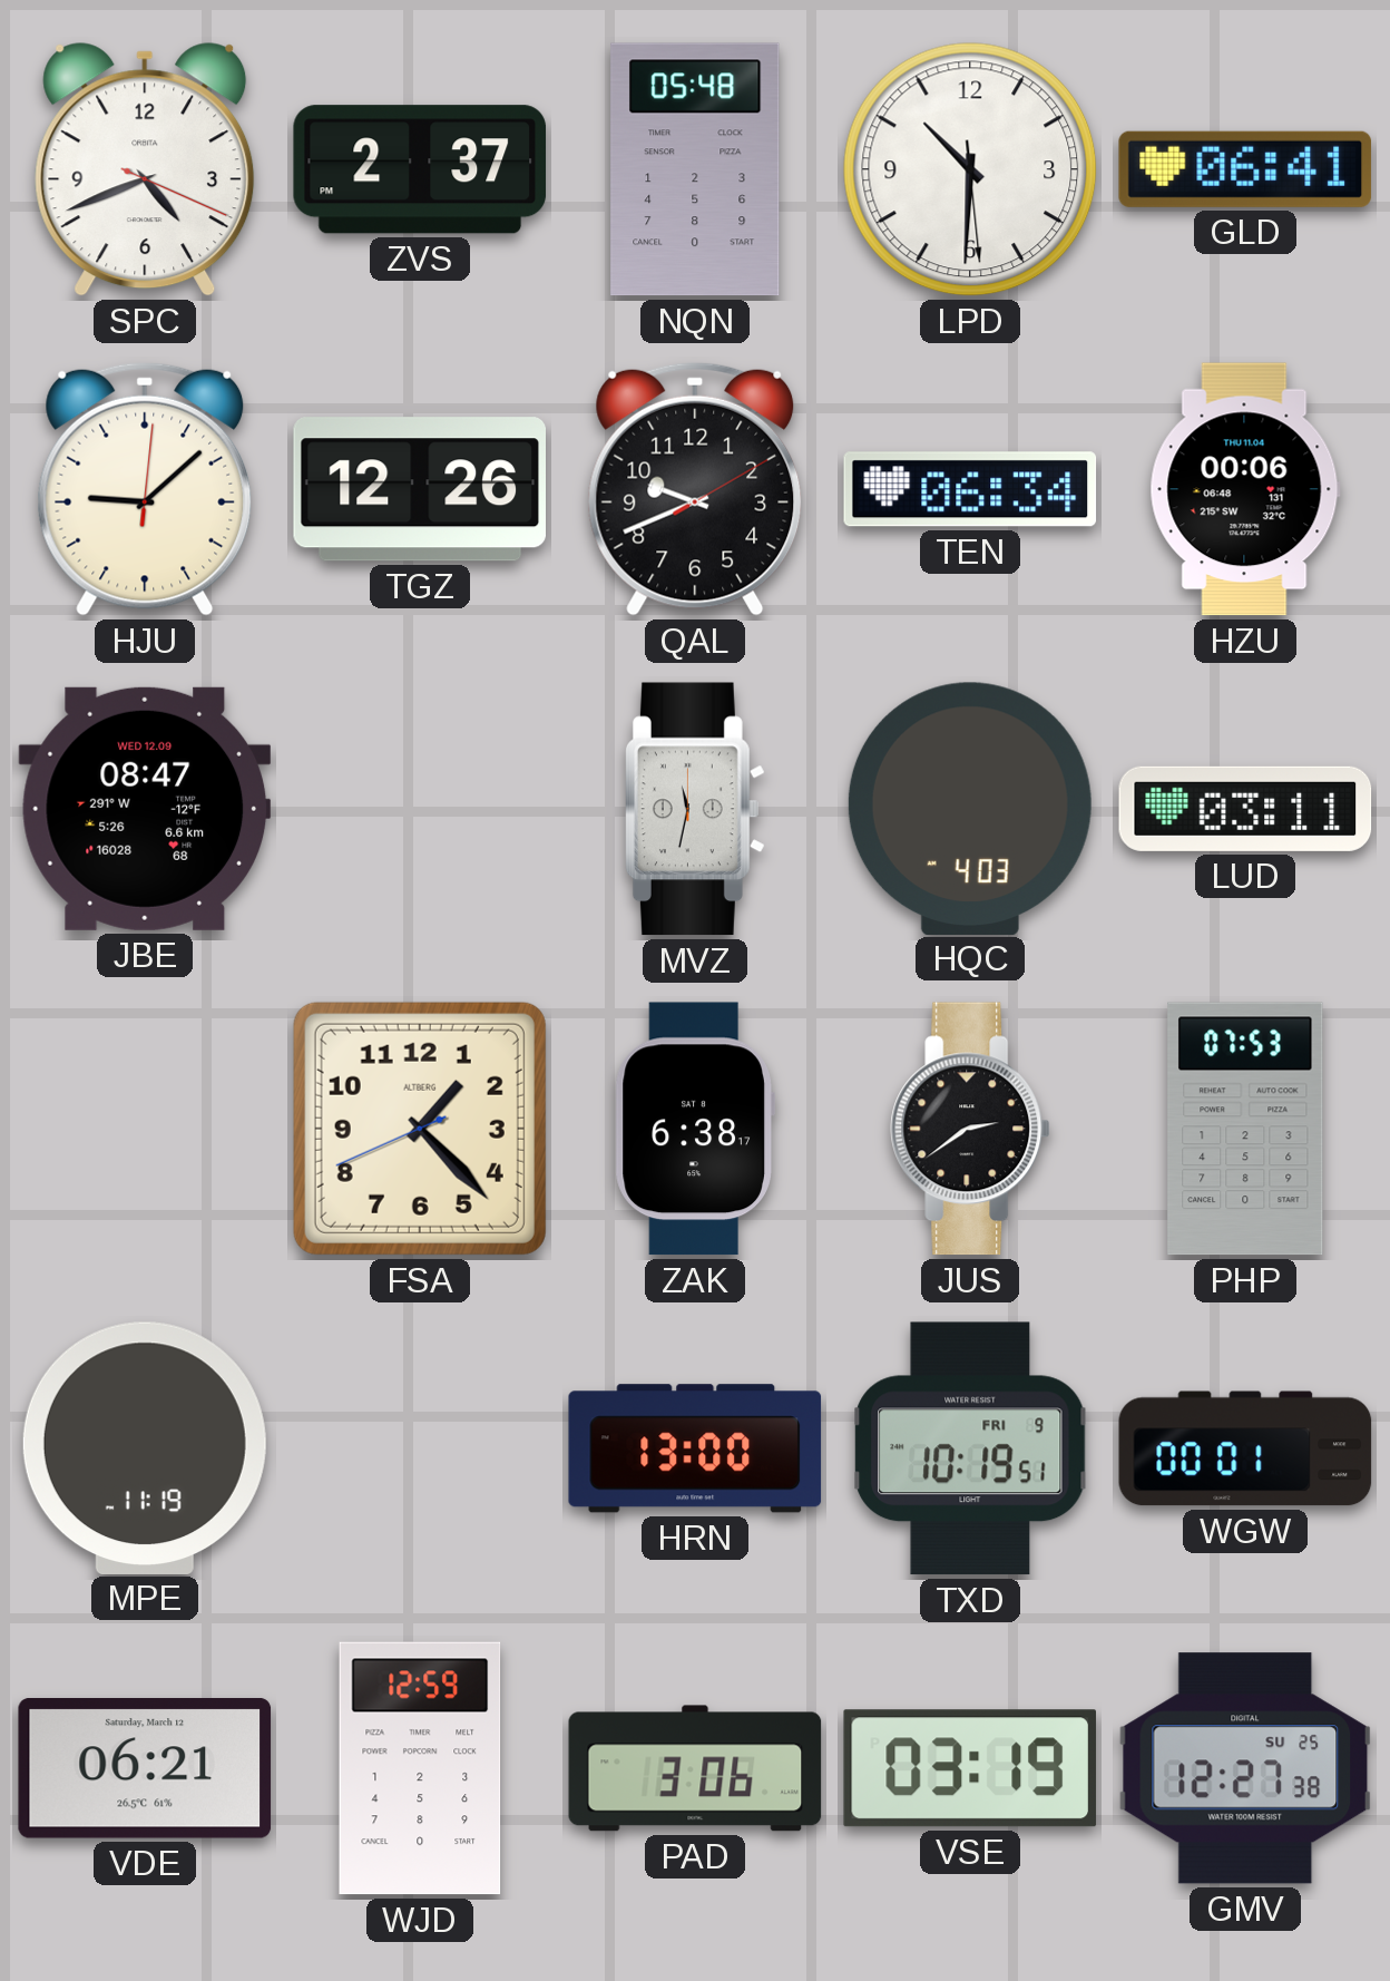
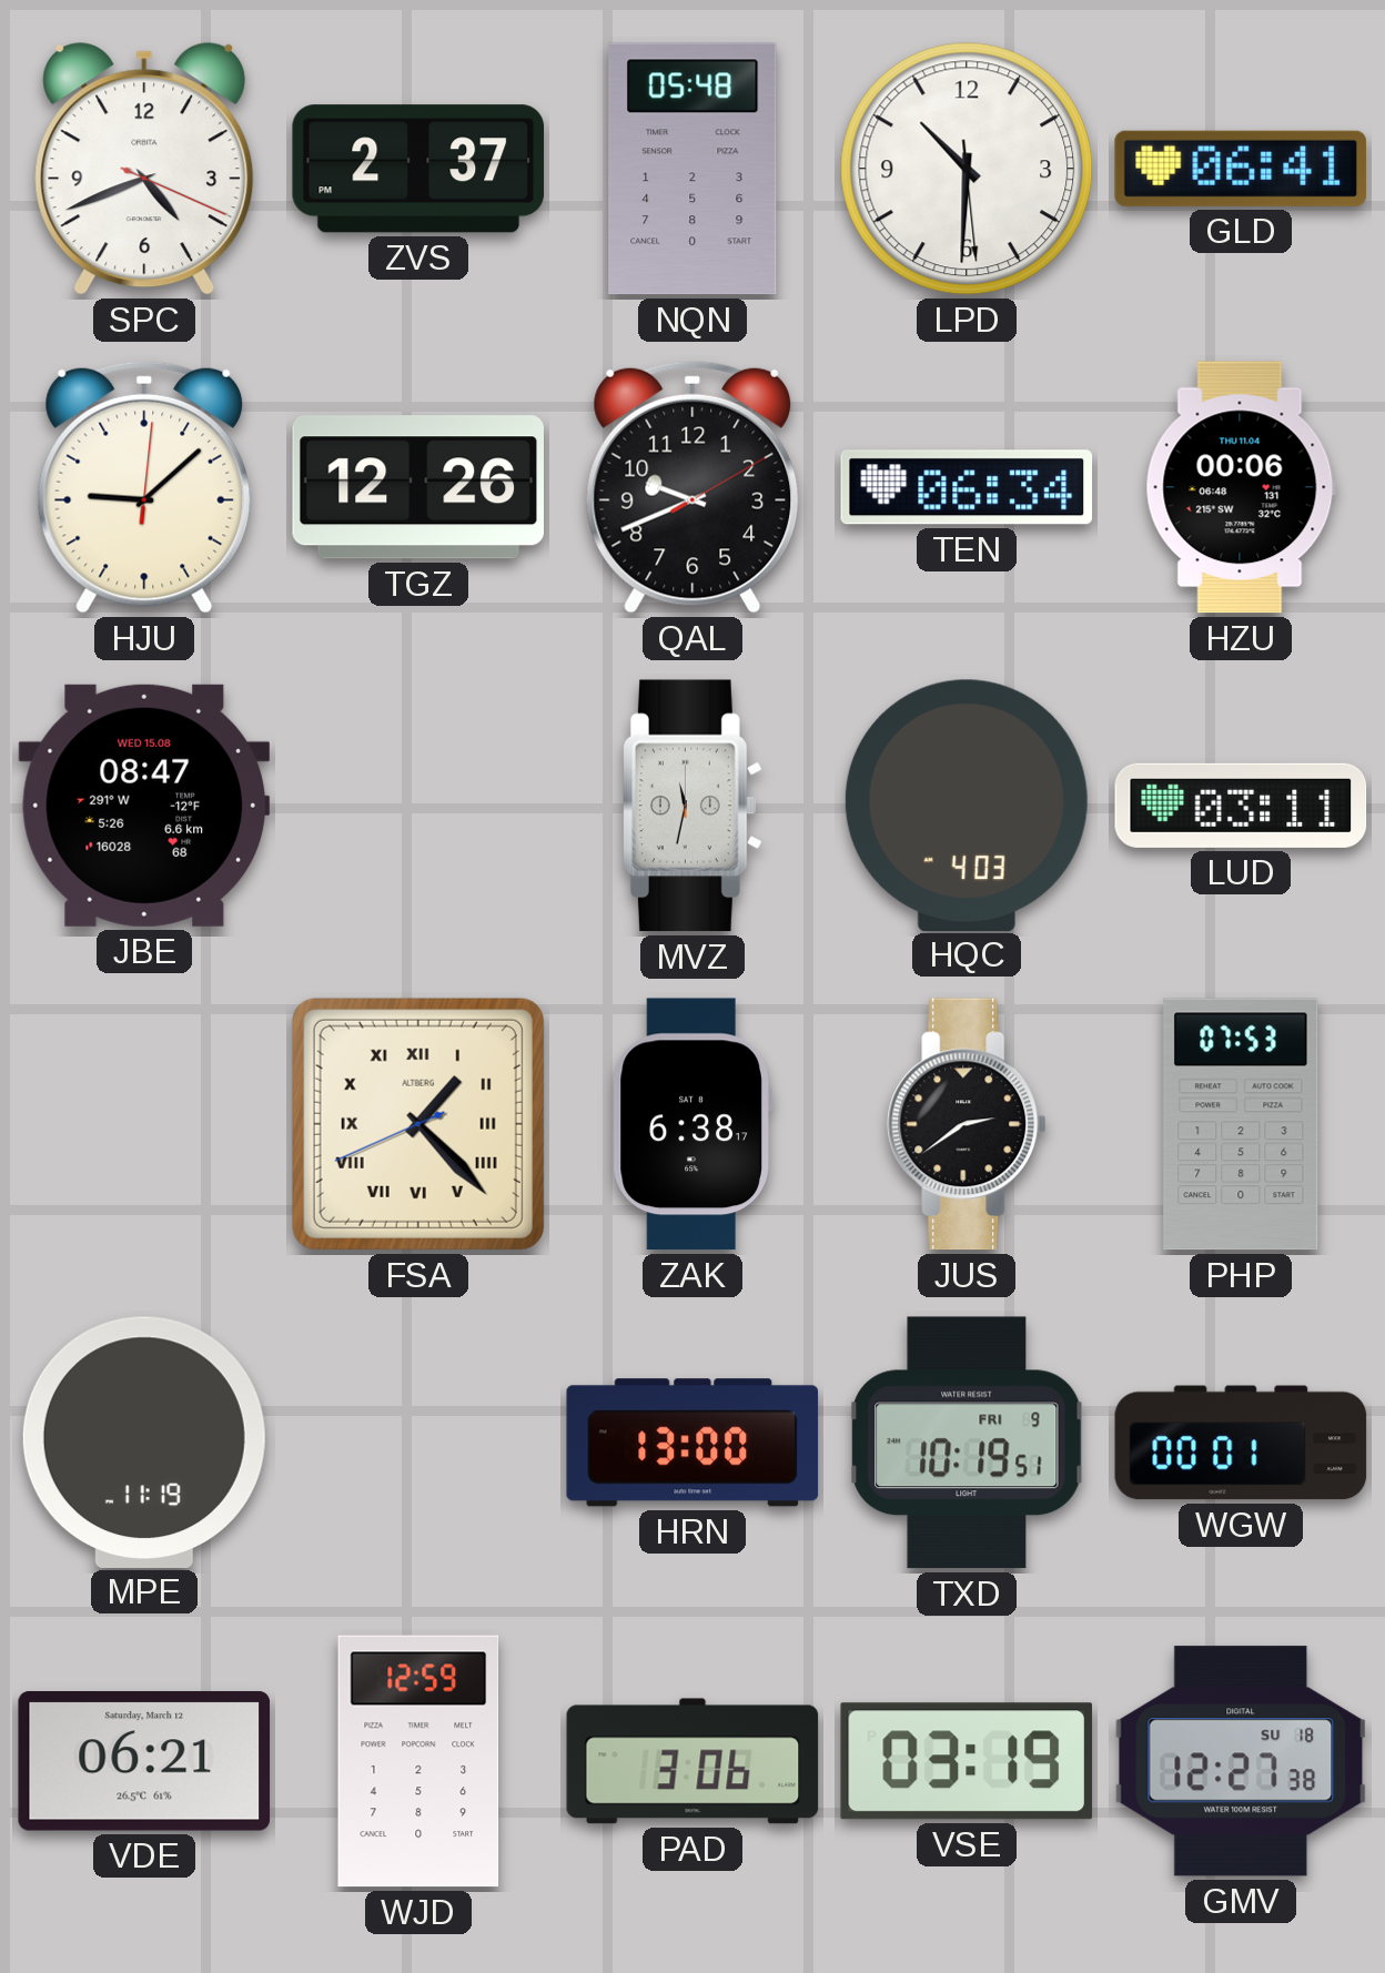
JBE date: WED 12.09 -> WED 15.08
FSA numerals: Arabic -> Roman
GMV date: SU 25 -> SU 18
